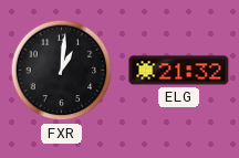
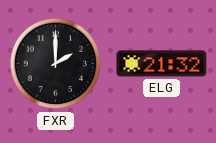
FXR: 1:01 -> 2:00
